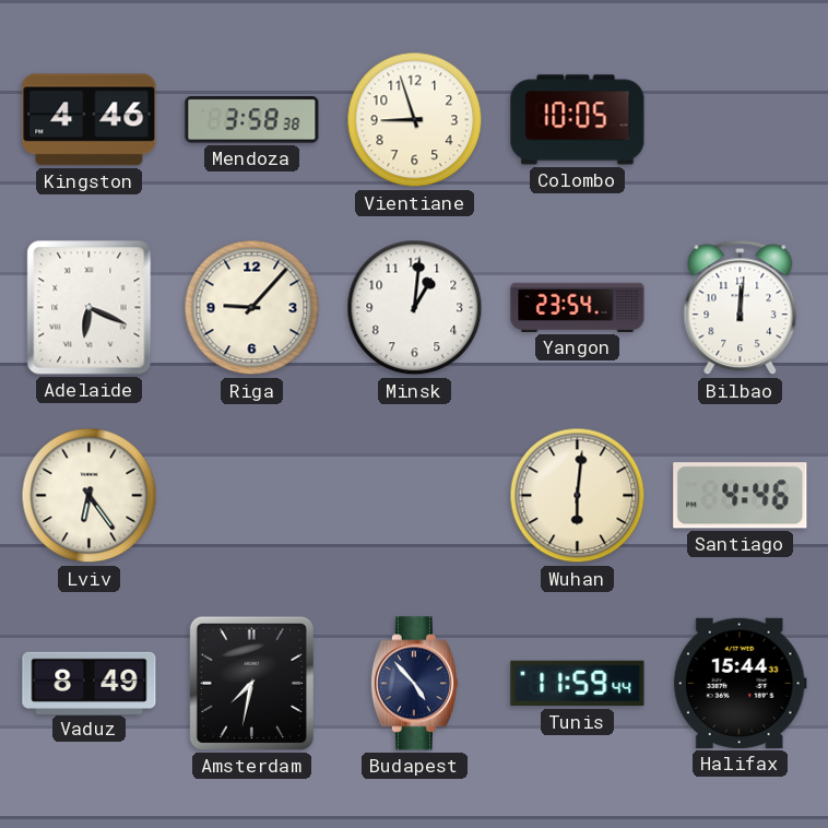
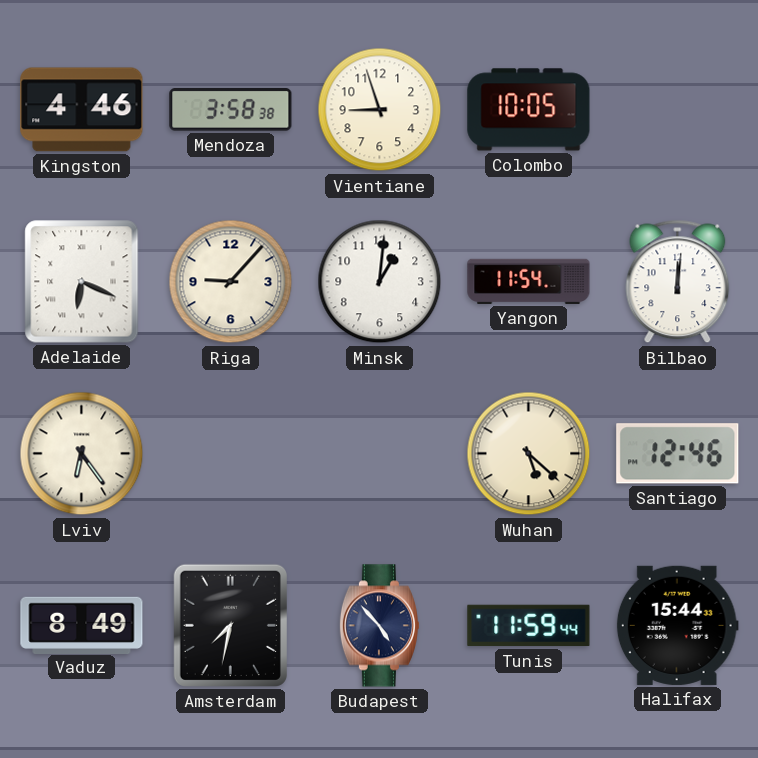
Yangon: 23:54 -> 11:54
Wuhan: 6:01 -> 5:22
Santiago: 4:46 -> 12:46
